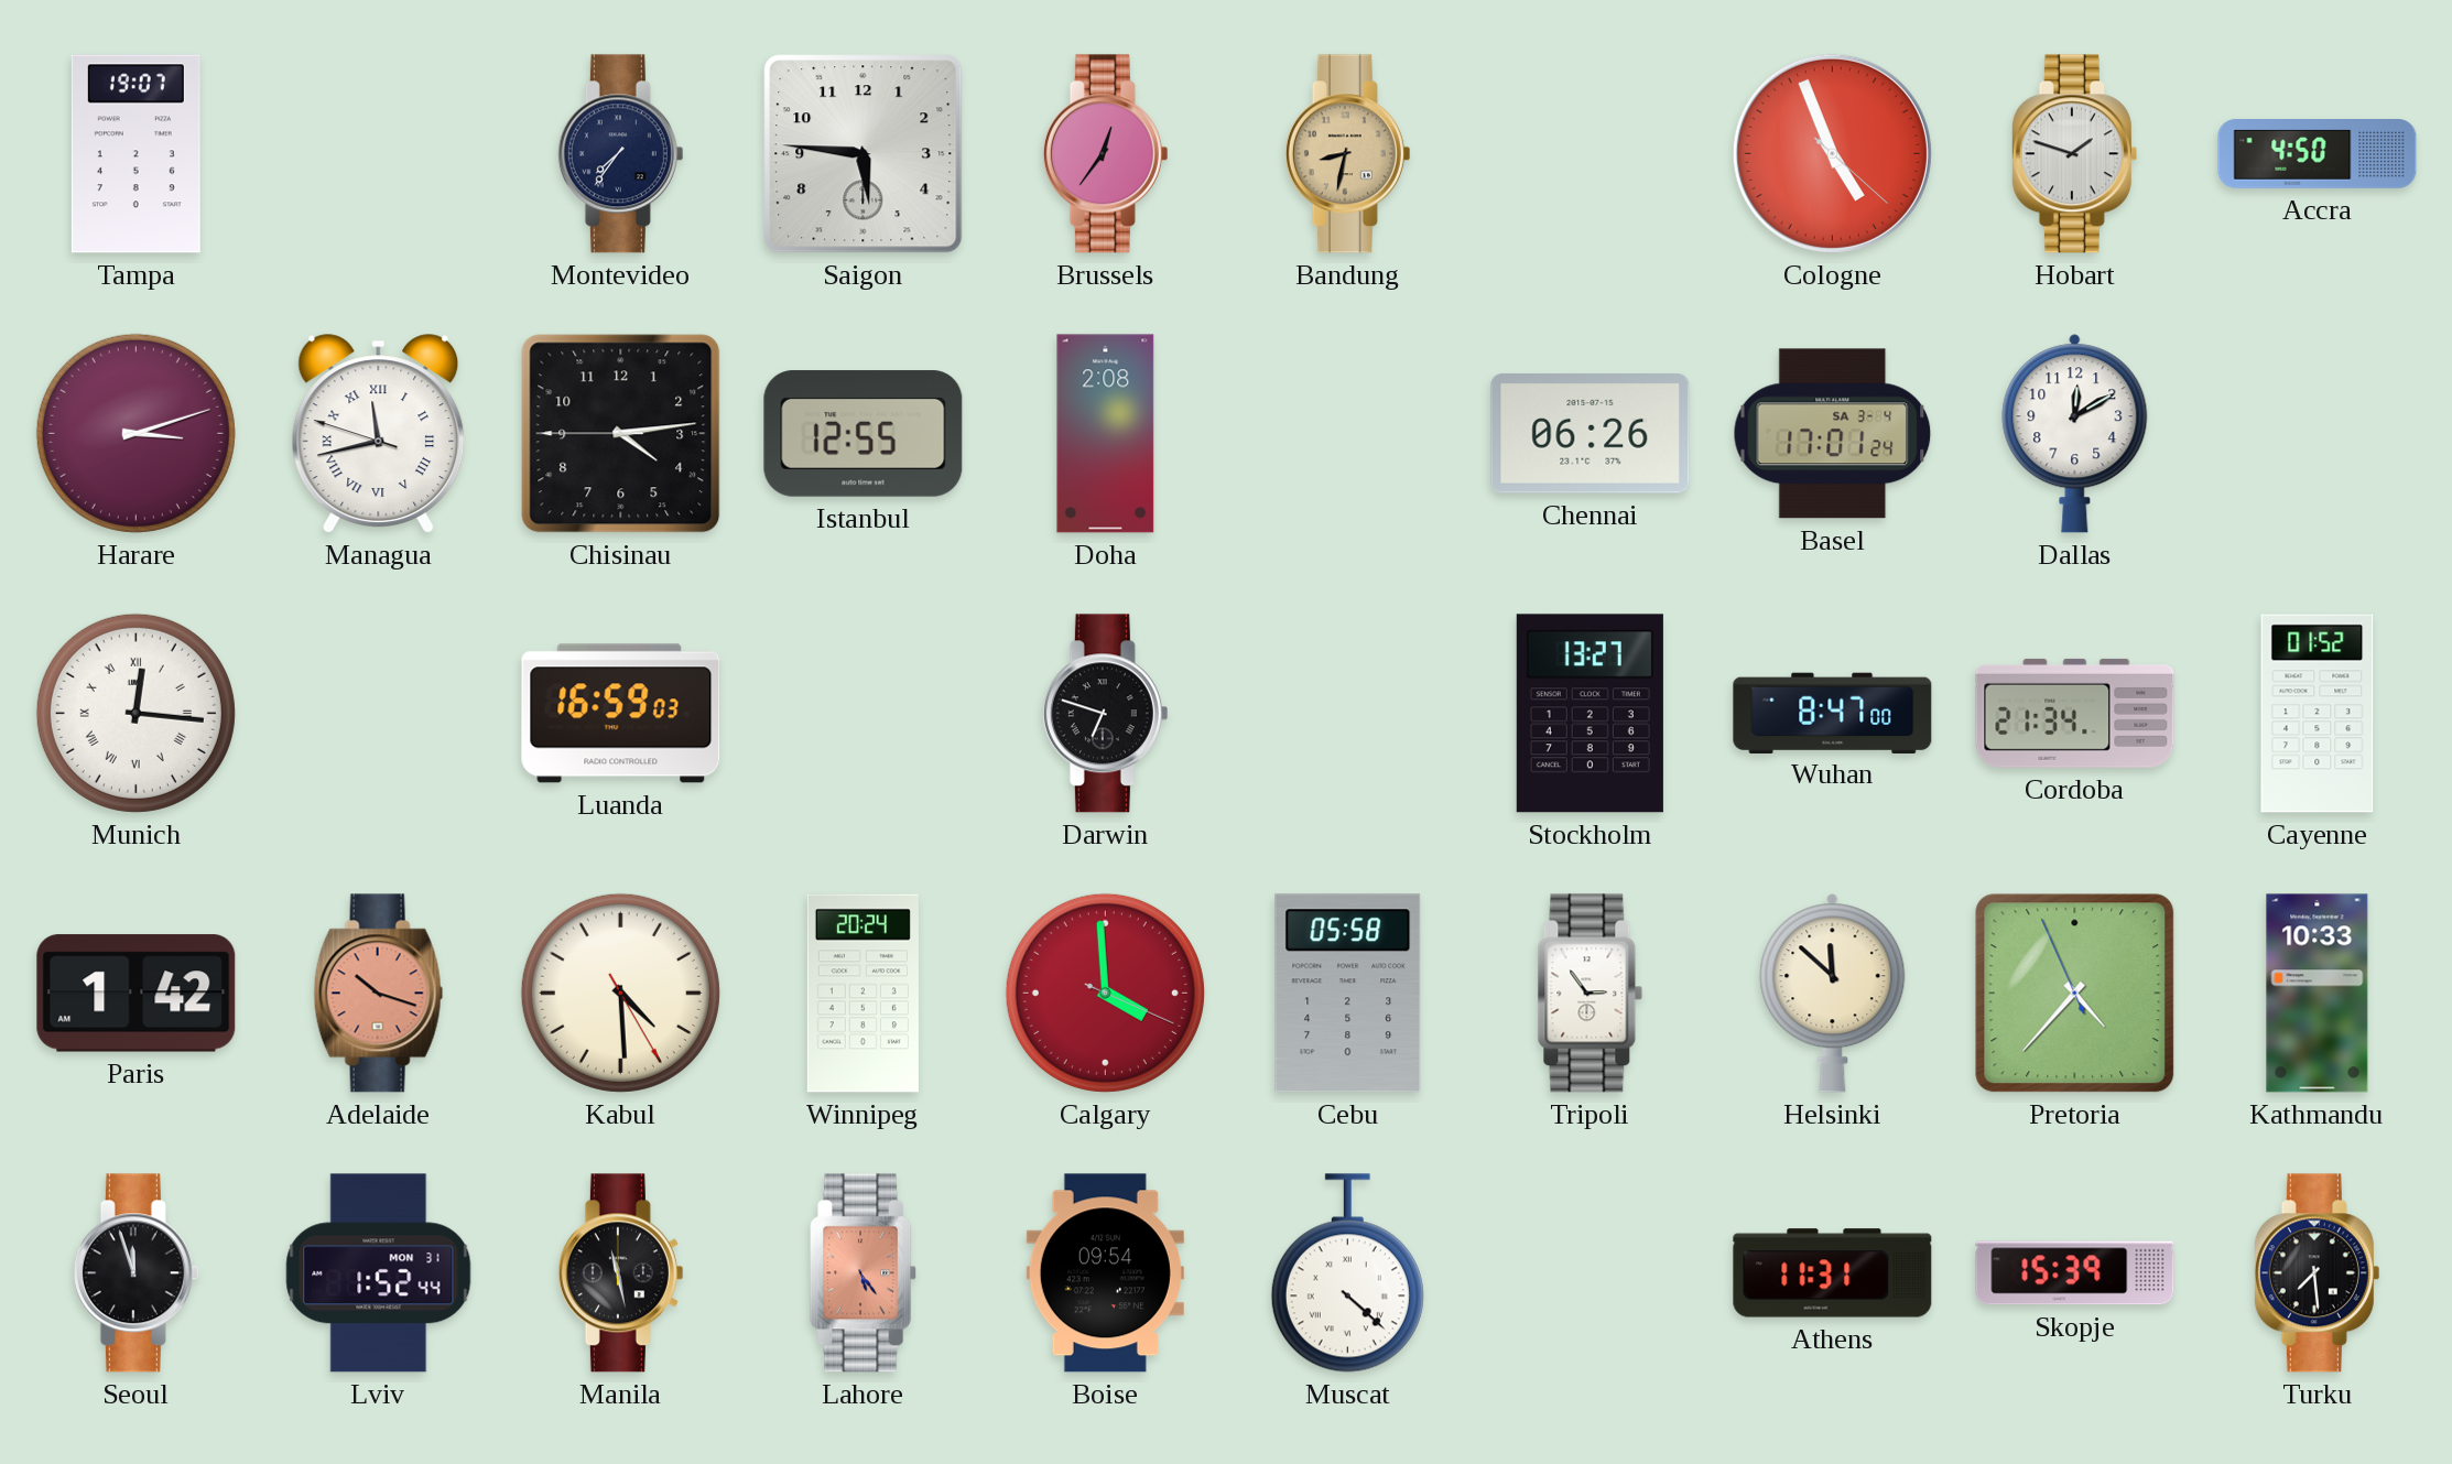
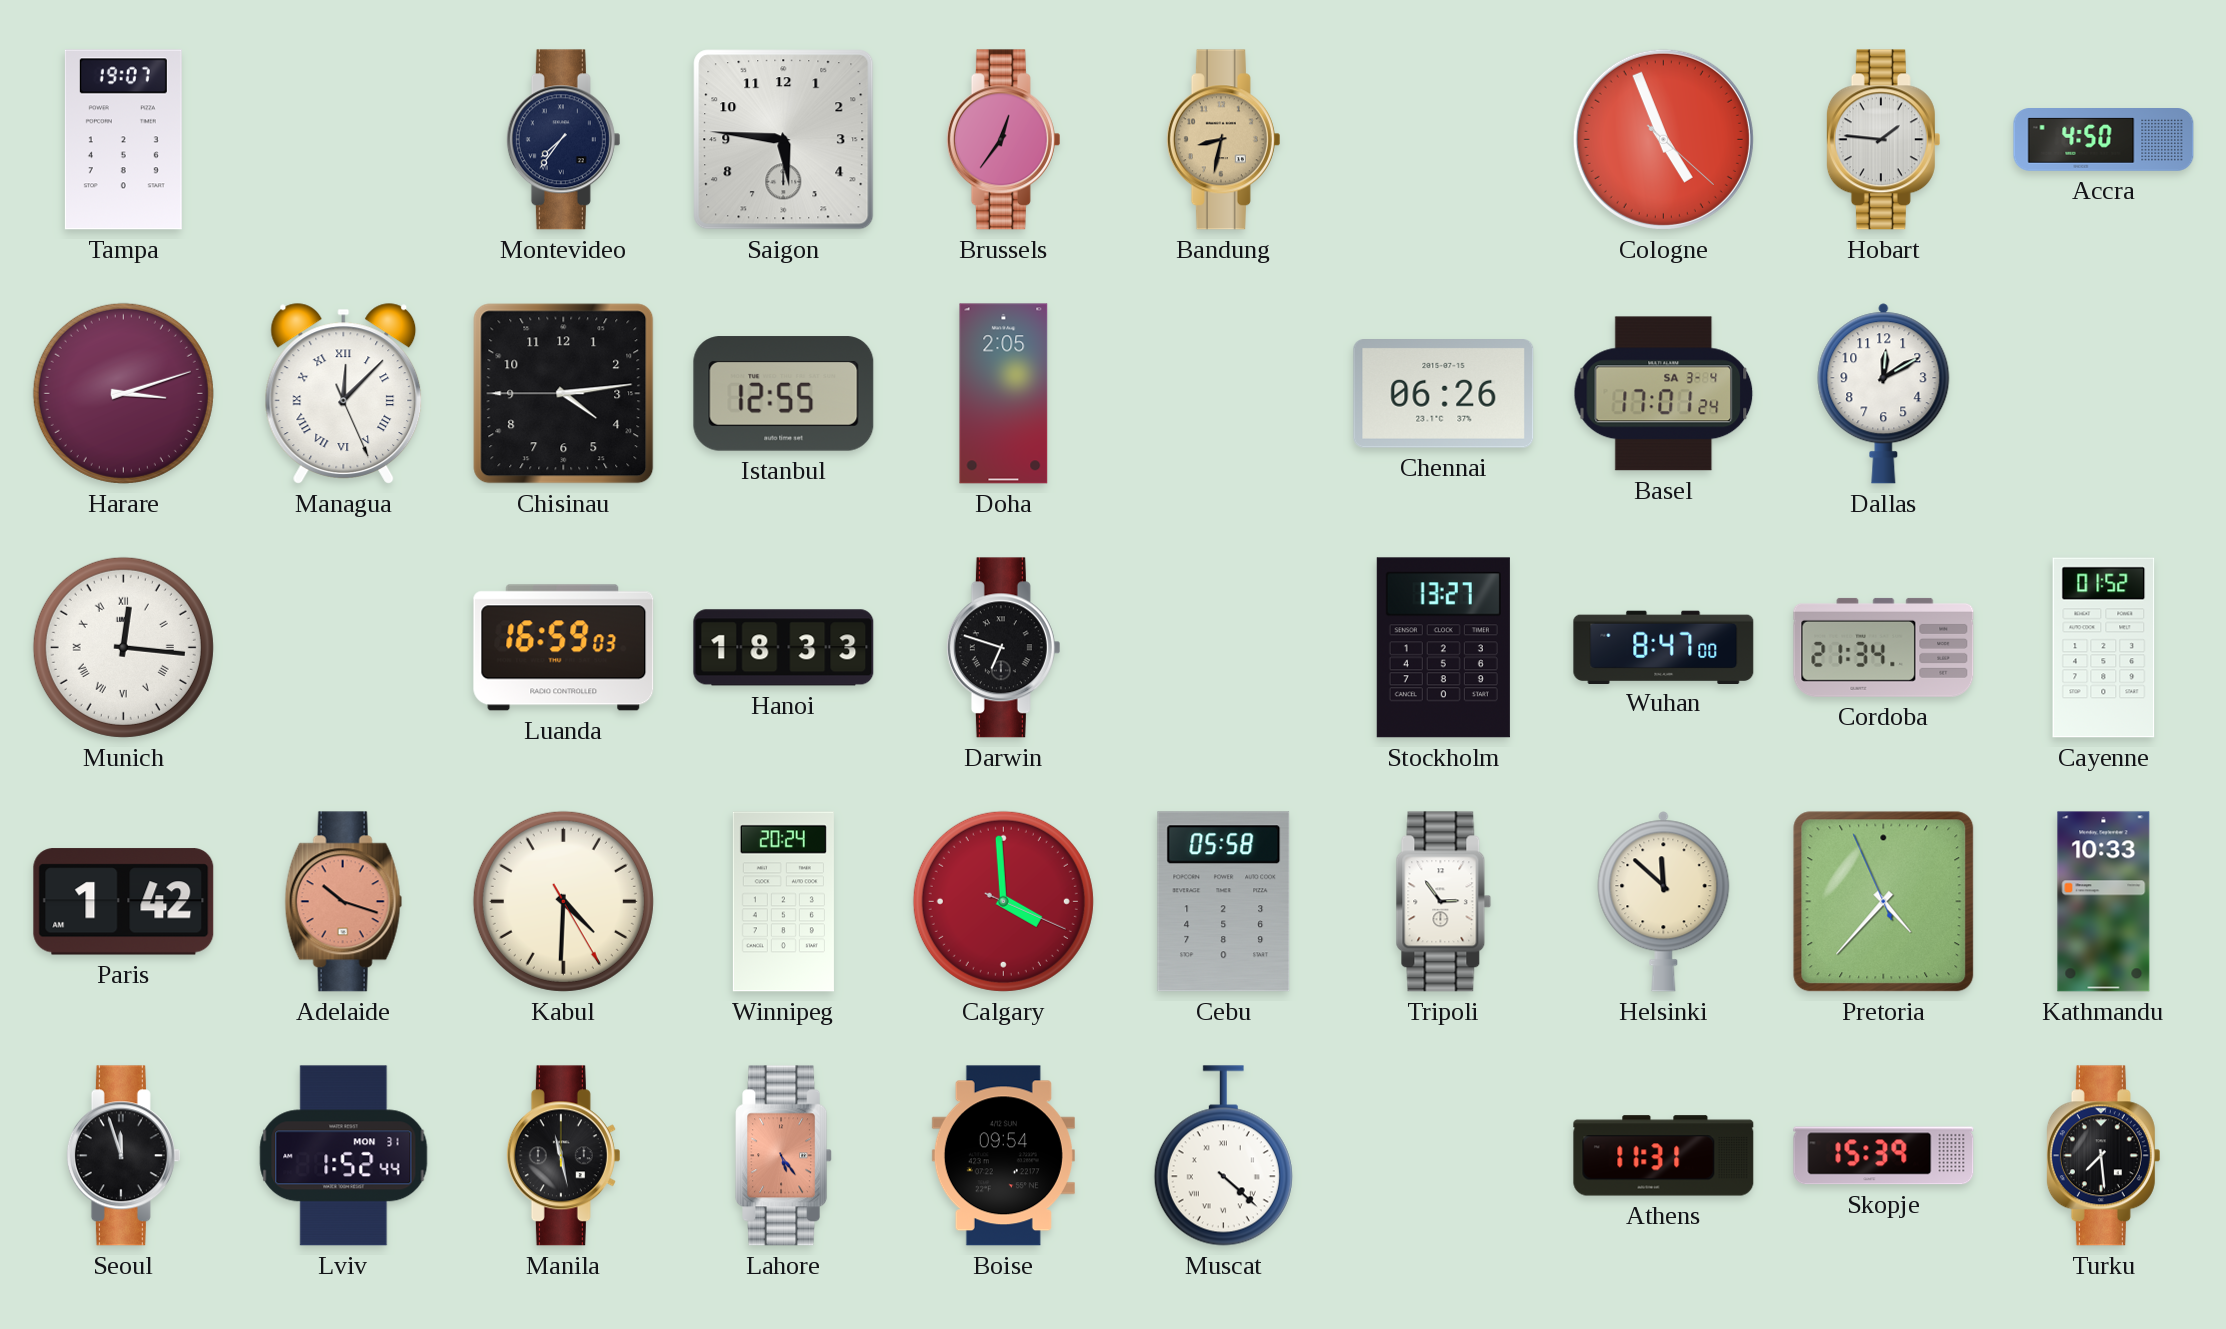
Hobart: 1:48 -> 1:46
Managua: 11:42 -> 12:07
Doha: 2:08 -> 2:05
Hanoi: none -> 18:33
Kabul: 4:29 -> 4:30
